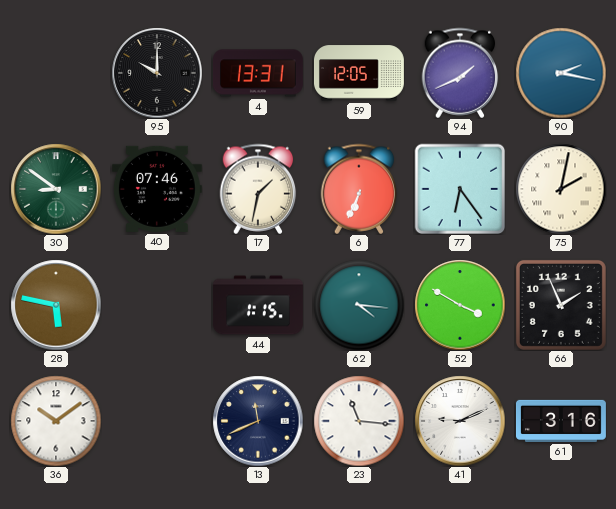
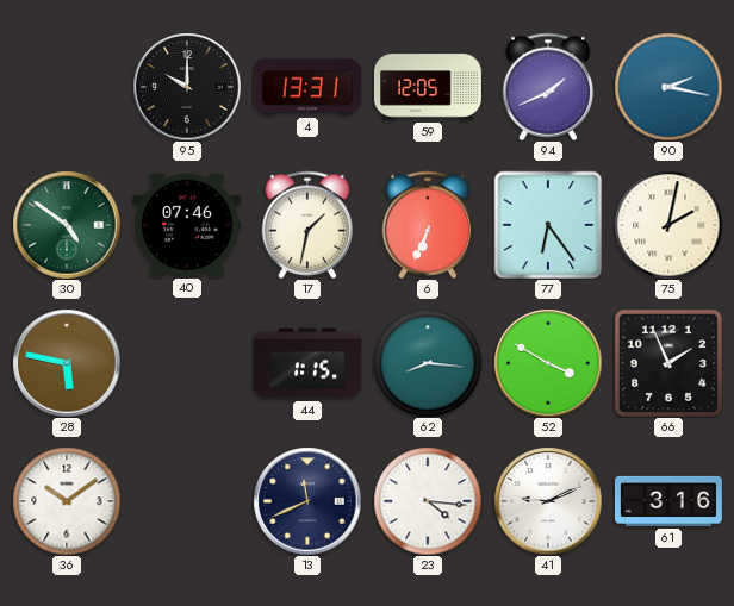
30: 8:51 -> 4:51
62: 4:16 -> 8:16
23: 11:16 -> 4:16
